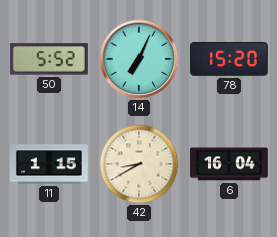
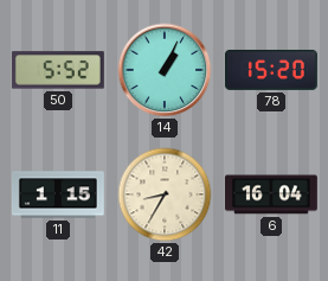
14: 7:04 -> 1:04
42: 8:40 -> 8:35
